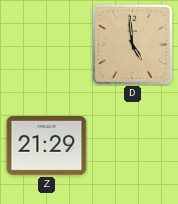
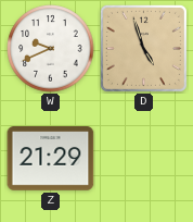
W: none -> 9:41
D: 4:59 -> 4:57
